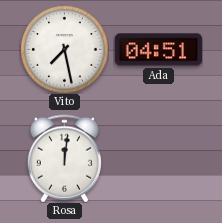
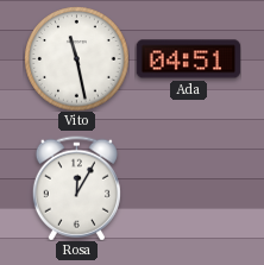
Vito: 7:28 -> 11:28
Rosa: 12:01 -> 12:05
